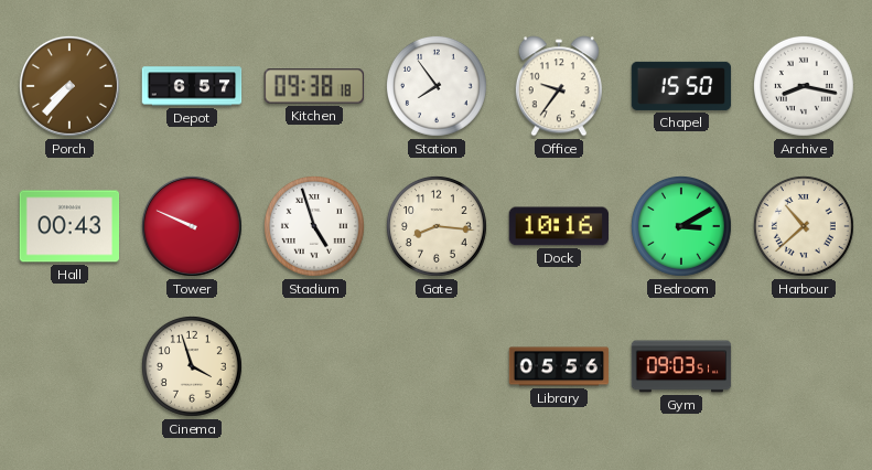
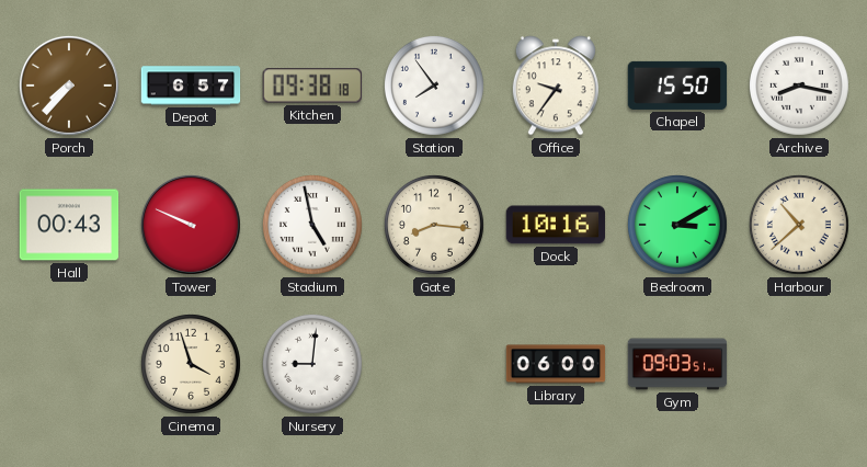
Stadium: 4:57 -> 4:58
Nursery: none -> 9:01
Library: 05:56 -> 06:00
